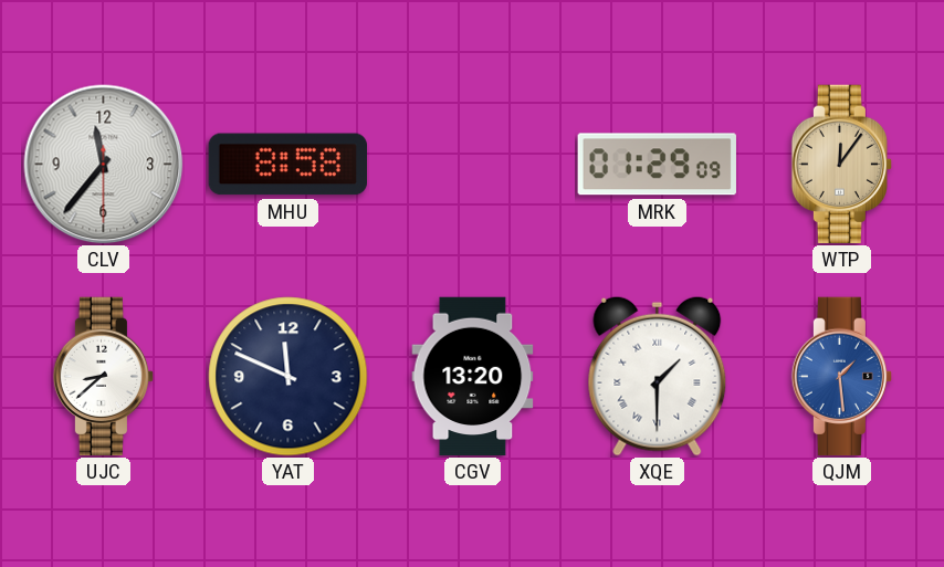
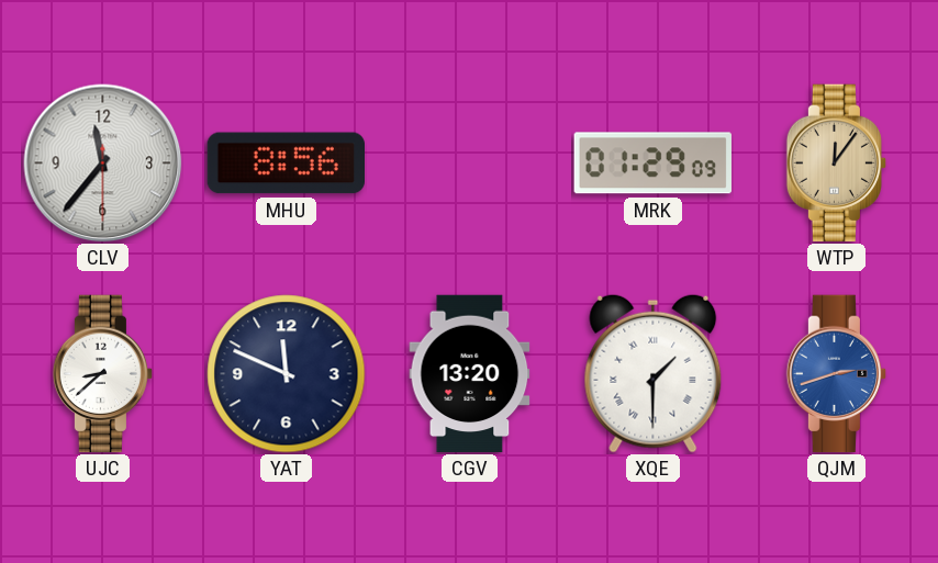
MHU: 8:58 -> 8:56
QJM: 1:29 -> 2:42
